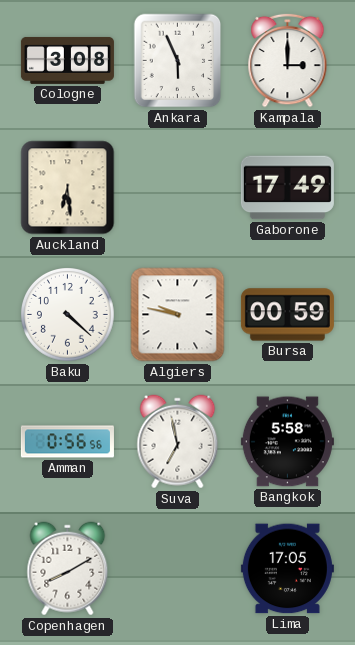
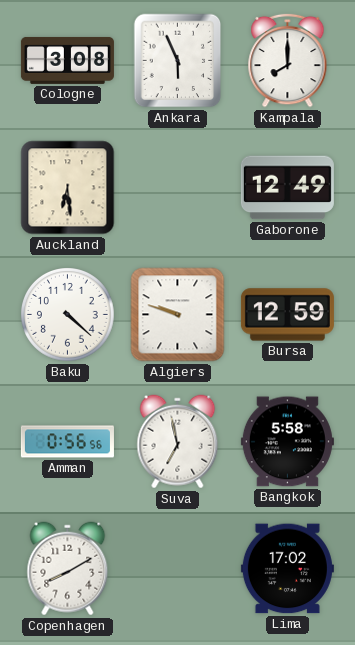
Kampala: 3:00 -> 8:00
Gaborone: 17:49 -> 12:49
Algiers: 9:47 -> 9:48
Bursa: 00:59 -> 12:59
Lima: 17:05 -> 17:02
